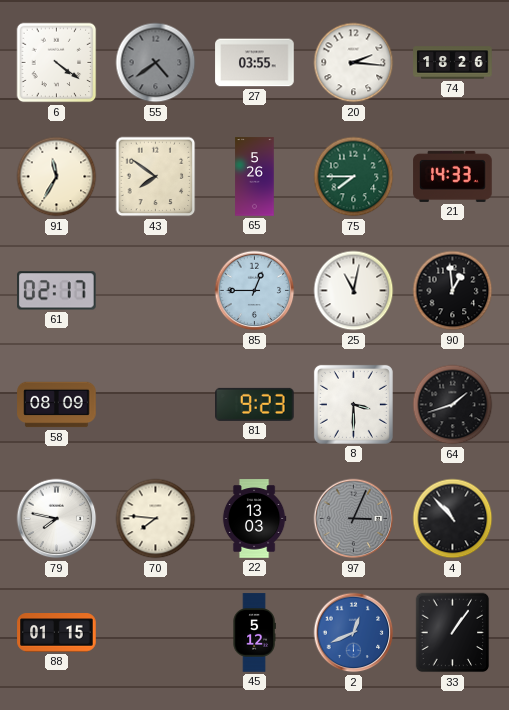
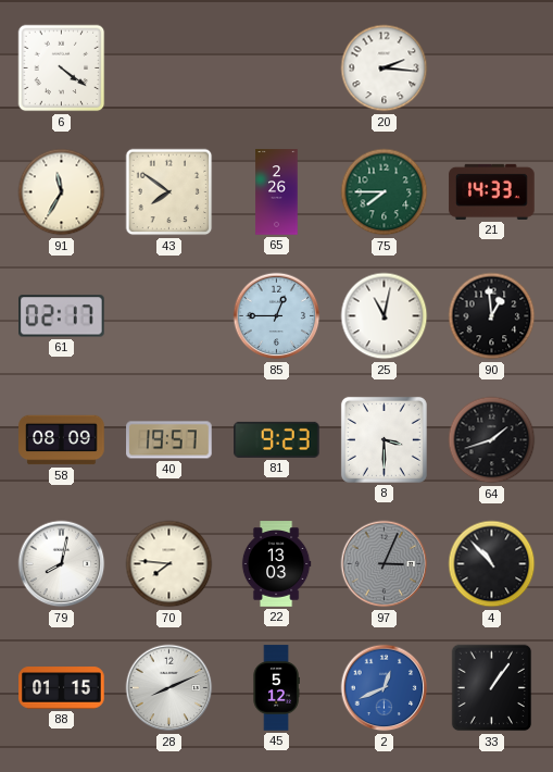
55: 4:39 -> none
27: 03:55 -> none
74: 18:26 -> none
65: 5:26 -> 2:26
40: none -> 19:57
79: 7:47 -> 8:02
28: none -> 8:11
